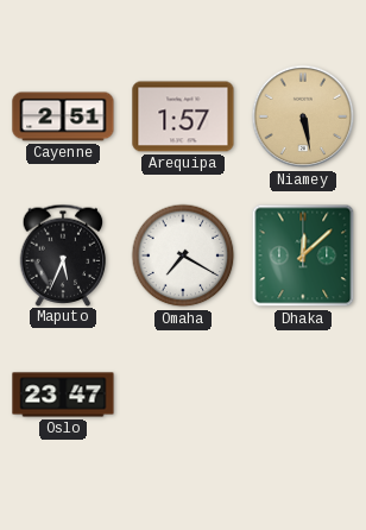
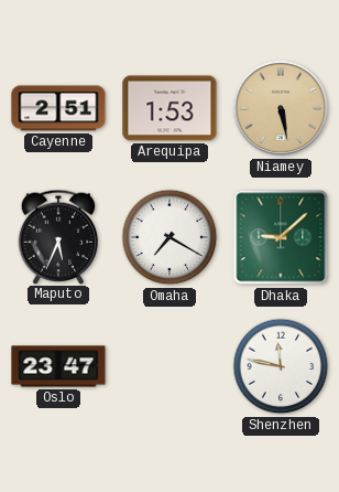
Arequipa: 1:57 -> 1:53
Dhaka: 12:08 -> 9:08
Shenzhen: none -> 11:47
